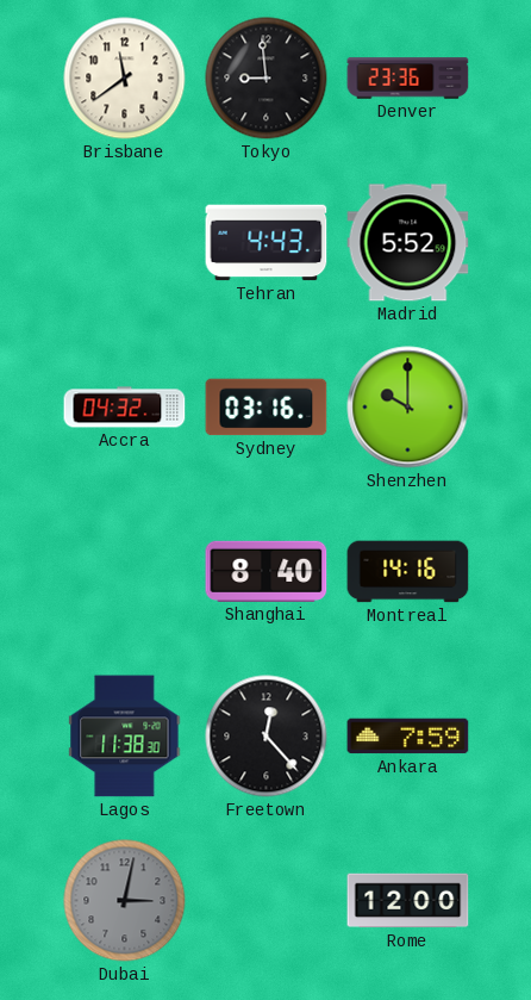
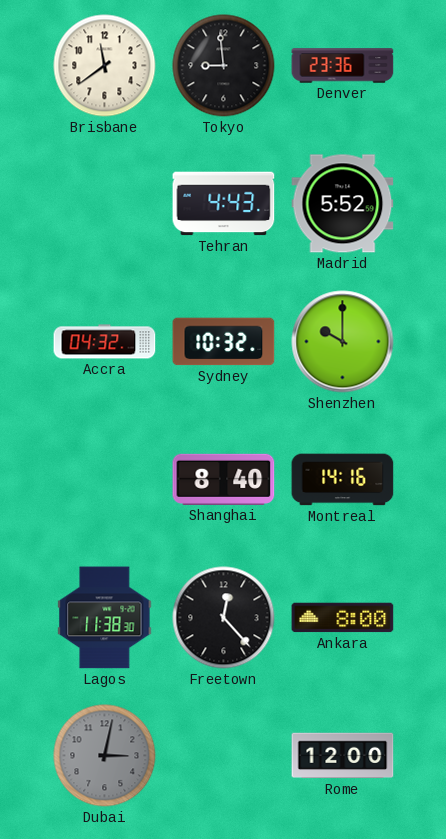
Sydney: 03:16 -> 10:32
Ankara: 7:59 -> 8:00
